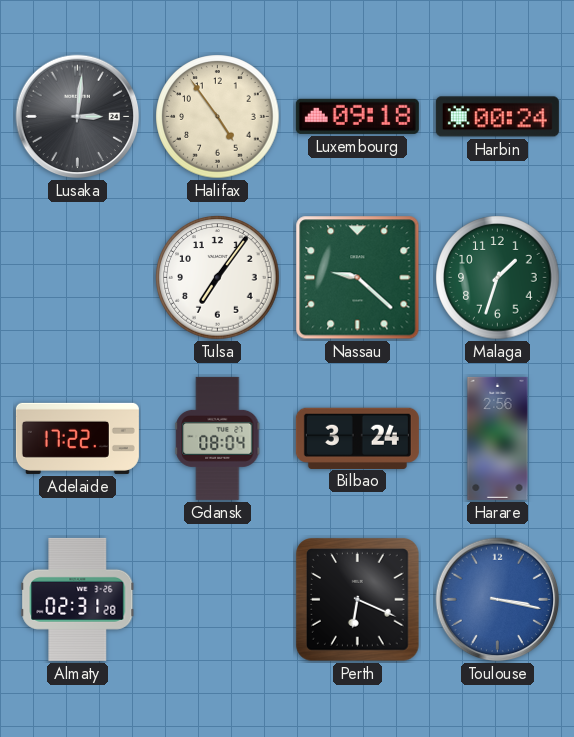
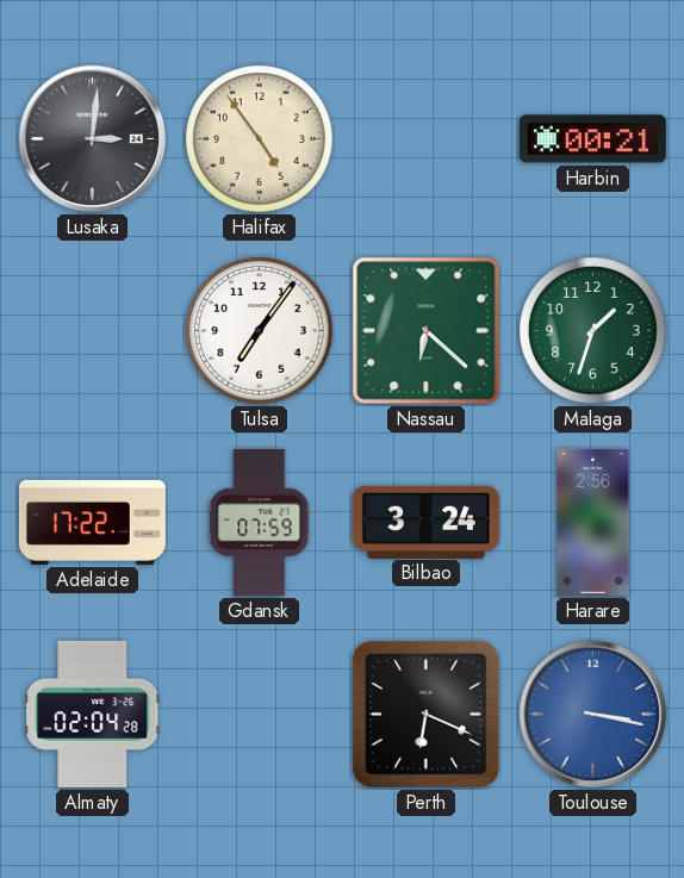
Luxembourg: 09:18 -> none
Harbin: 00:24 -> 00:21
Nassau: 9:22 -> 6:22
Gdansk: 08:04 -> 07:59
Almaty: 02:31 -> 02:04
